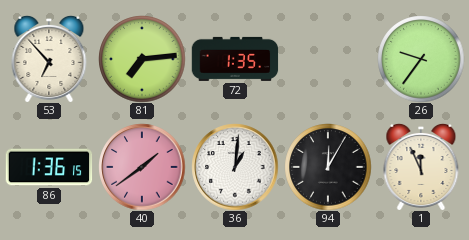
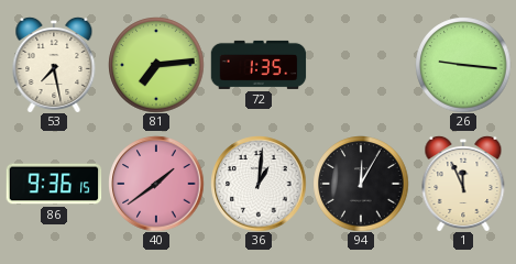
53: 6:53 -> 7:28
26: 9:36 -> 9:16
86: 1:36 -> 9:36
